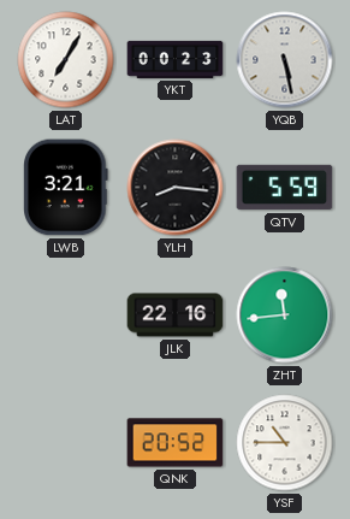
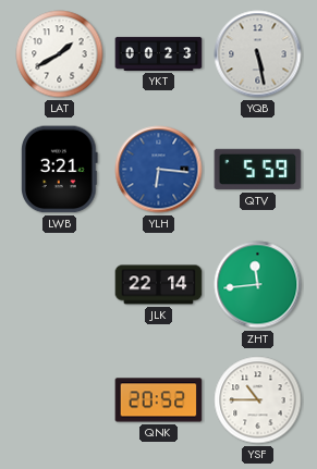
LAT: 7:05 -> 1:40
YLH: 8:16 -> 6:16
YLH dial: black -> blue
JLK: 22:16 -> 22:14
